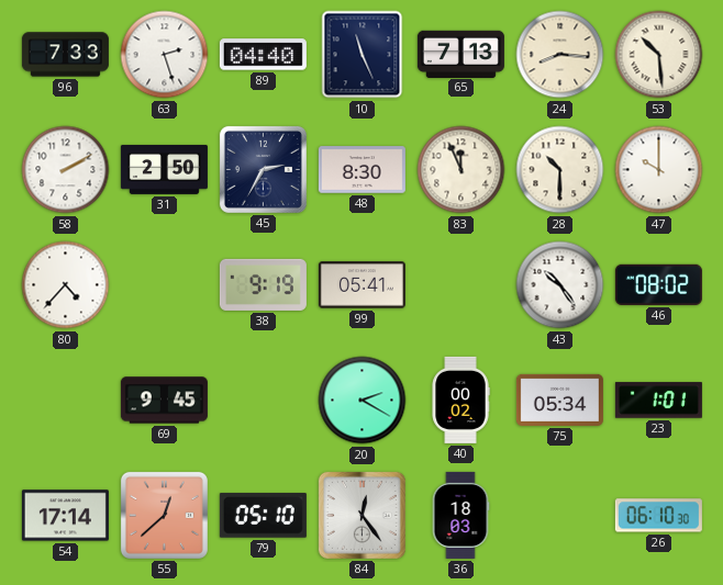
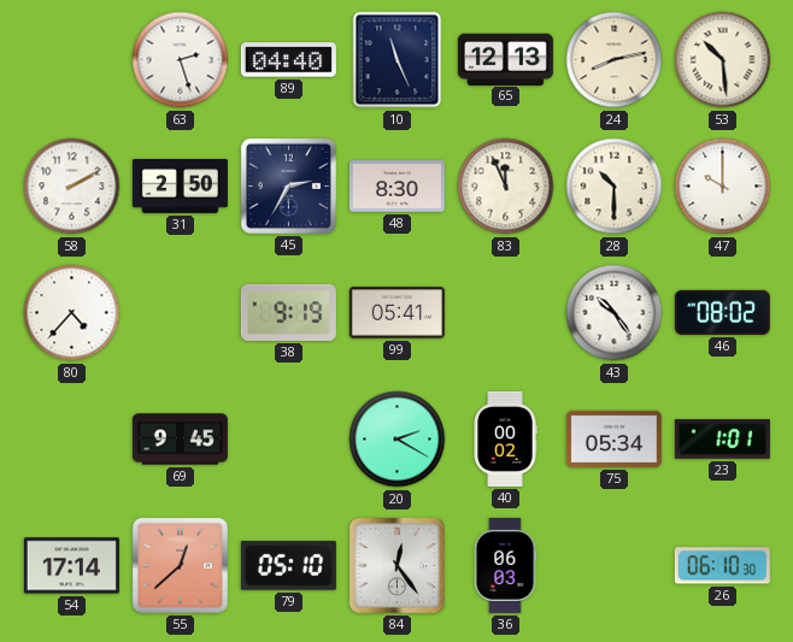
96: 7:33 -> none
65: 7:13 -> 12:13
24: 8:16 -> 8:13
36: 18:03 -> 06:03
